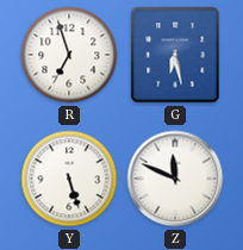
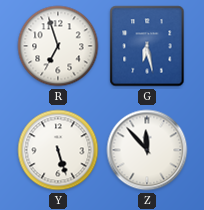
Z: 11:49 -> 11:53
